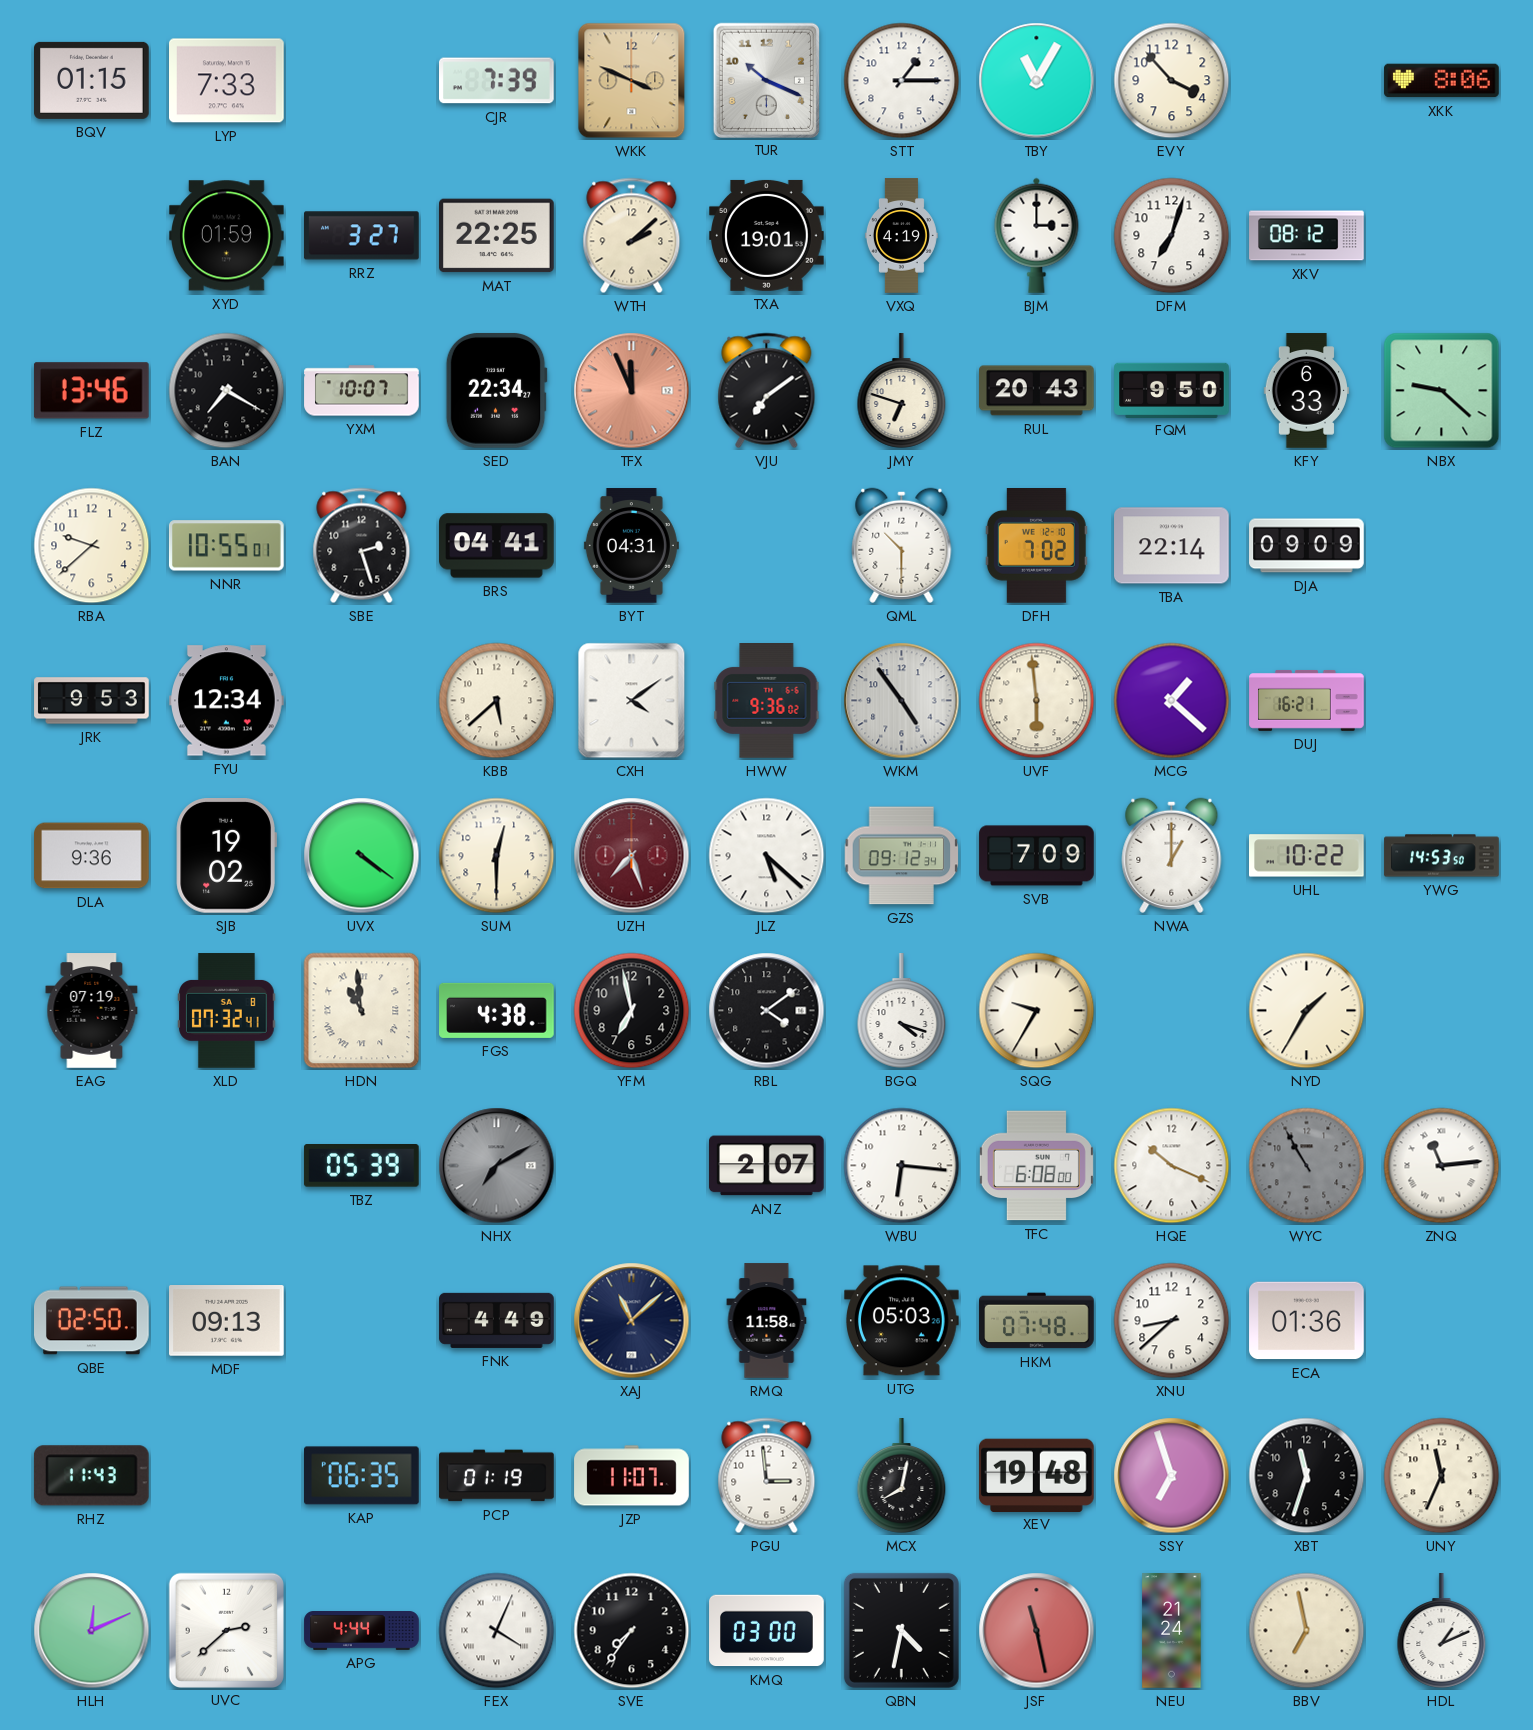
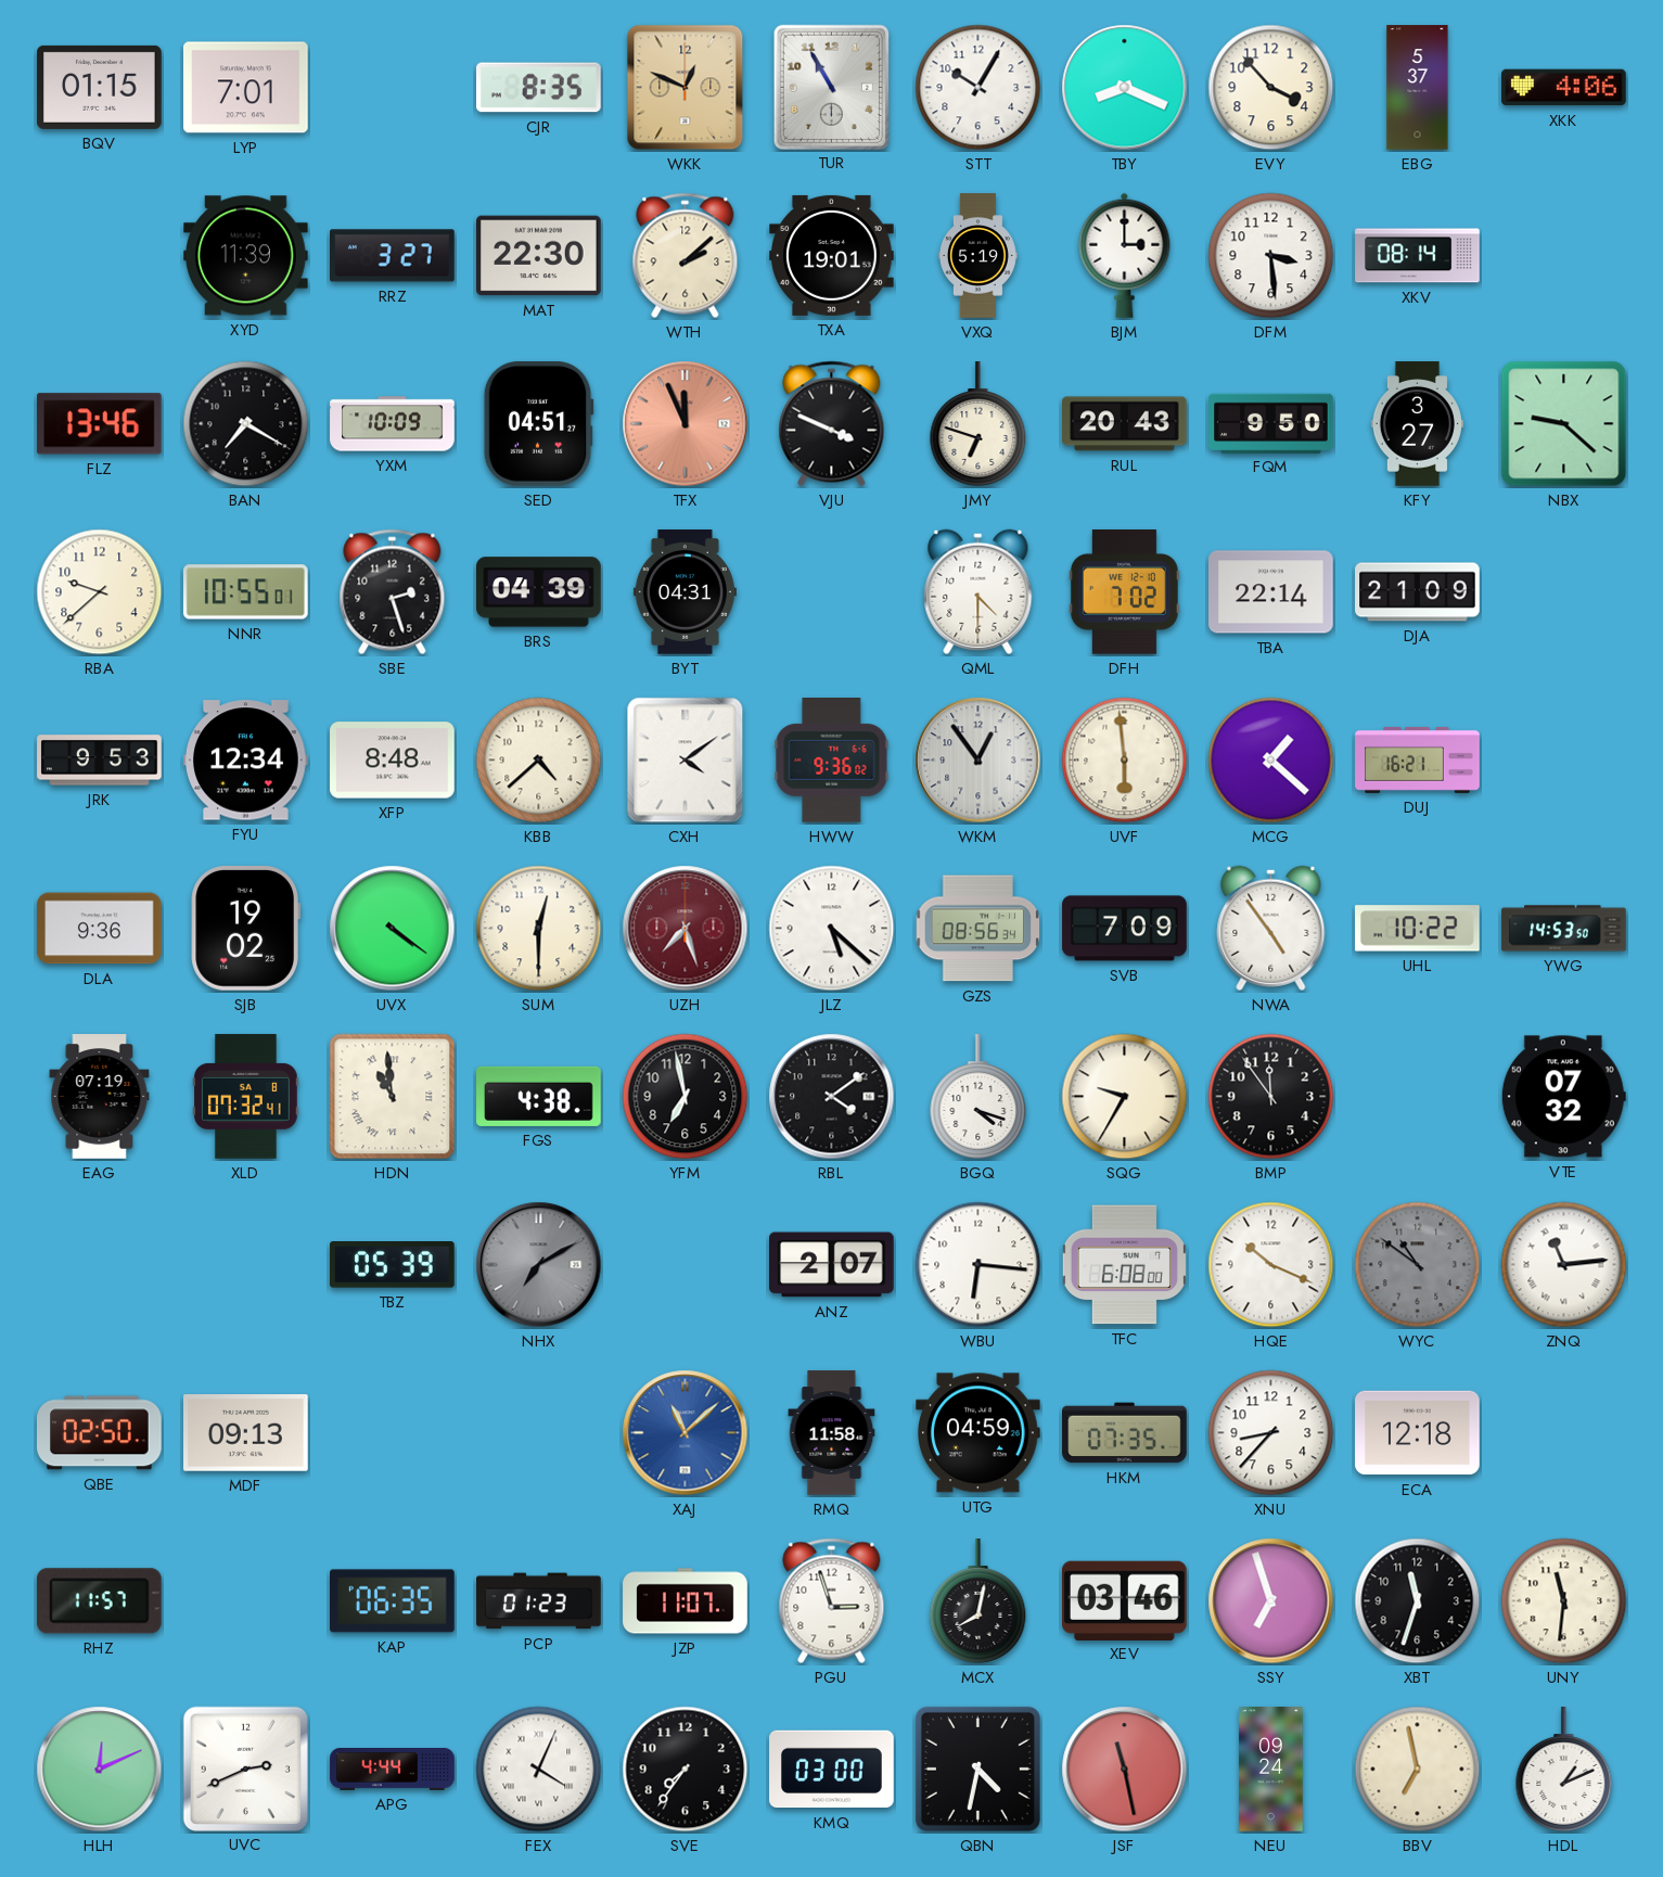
LYP: 7:33 -> 7:01
CJR: 7:39 -> 8:35
WKK: 3:49 -> 12:49
TUR: 10:19 -> 10:55
STT: 1:15 -> 10:05
TBY: 11:05 -> 8:19
EBG: none -> 5:37
XKK: 8:06 -> 4:06
XYD: 01:59 -> 11:39
MAT: 22:25 -> 22:30
VXQ: 4:19 -> 5:19
DFM: 7:03 -> 3:29
XKV: 08:12 -> 08:14
YXM: 10:07 -> 10:09
SED: 22:34 -> 04:51
VJU: 7:09 -> 3:49
KFY: 6:33 -> 3:27
BRS: 04:41 -> 04:39
QML: 10:30 -> 4:30
DJA: 09:09 -> 21:09
XFP: none -> 8:48
KBB: 5:38 -> 4:38
WKM: 4:54 -> 12:54
GZS: 09:12 -> 08:56
NWA: 1:00 -> 4:54
BMP: none -> 11:54
NYD: 1:35 -> none
VTE: none -> 07:32
WYC: 10:55 -> 10:51
FNK: 4:49 -> none
XAJ dial: navy -> blue
UTG: 05:03 -> 04:59
HKM: 07:48 -> 07:35
XNU: 8:38 -> 8:37
ECA: 01:36 -> 12:18
RHZ: 11:43 -> 11:57
PCP: 01:19 -> 01:23
PGU: 2:59 -> 2:57
XEV: 19:48 -> 03:46
UNY: 11:34 -> 11:31
UVC: 2:38 -> 2:41
NEU: 21:24 -> 09:24
